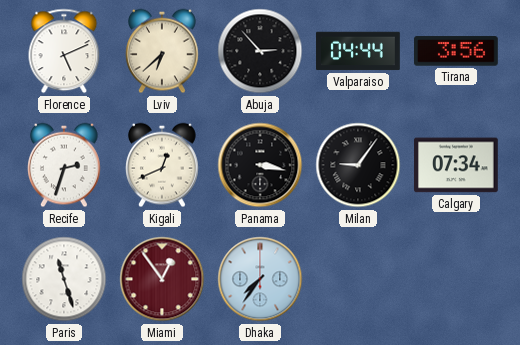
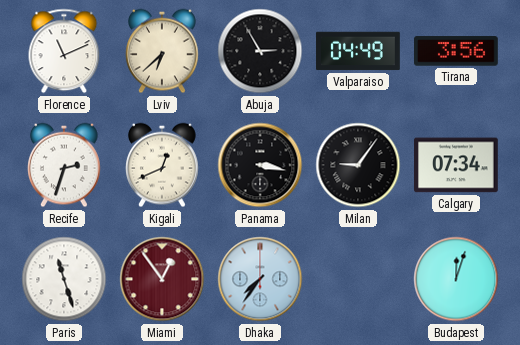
Florence: 5:11 -> 11:11
Abuja: 2:53 -> 2:55
Valparaiso: 04:44 -> 04:49
Budapest: none -> 12:03
